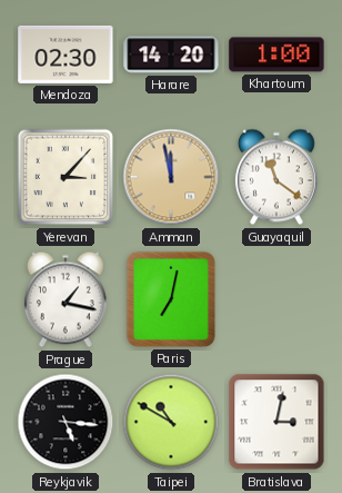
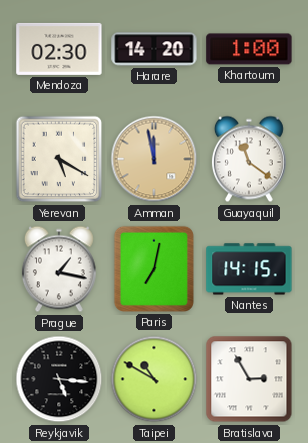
Yerevan: 3:07 -> 5:20
Nantes: none -> 14:15
Bratislava: 3:02 -> 2:55
